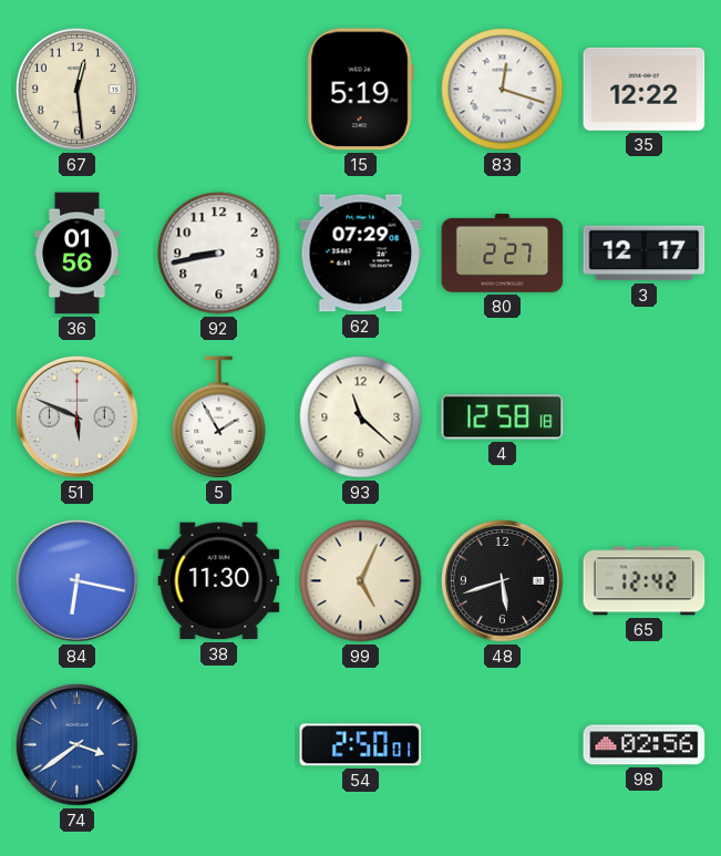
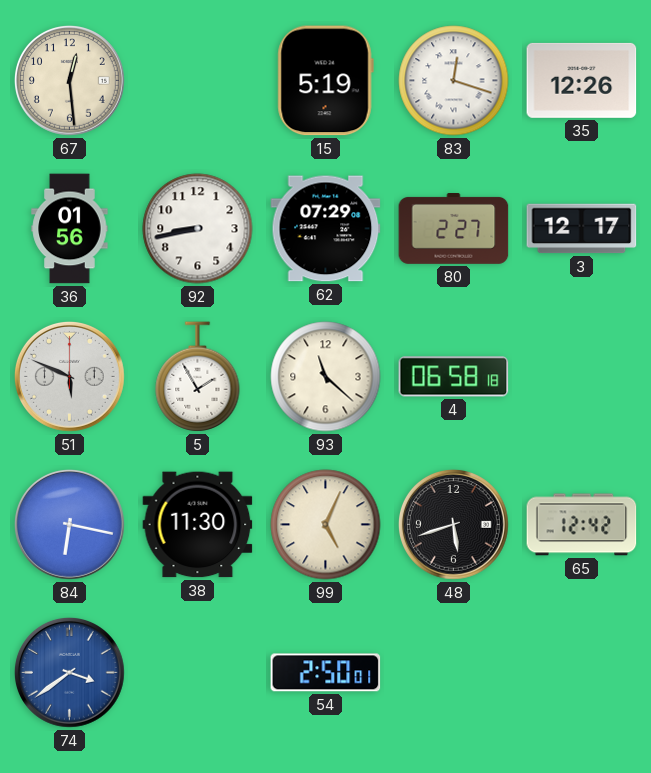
35: 12:22 -> 12:26
4: 12:58 -> 06:58
98: 02:56 -> none
